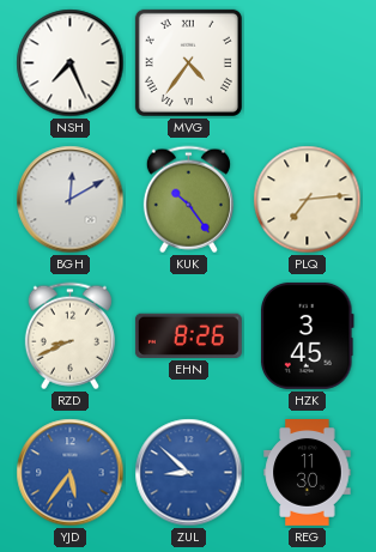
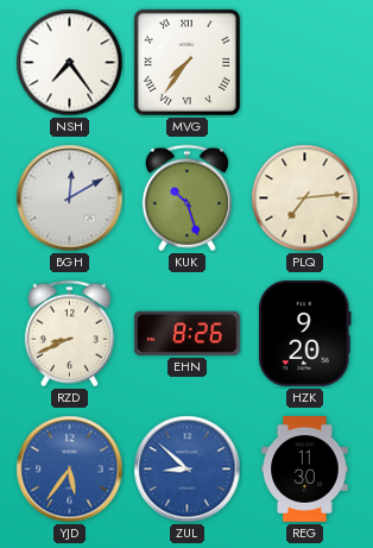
NSH: 7:26 -> 7:24
MVG: 4:36 -> 7:36
KUK: 10:24 -> 10:27
HZK: 3:45 -> 9:20
